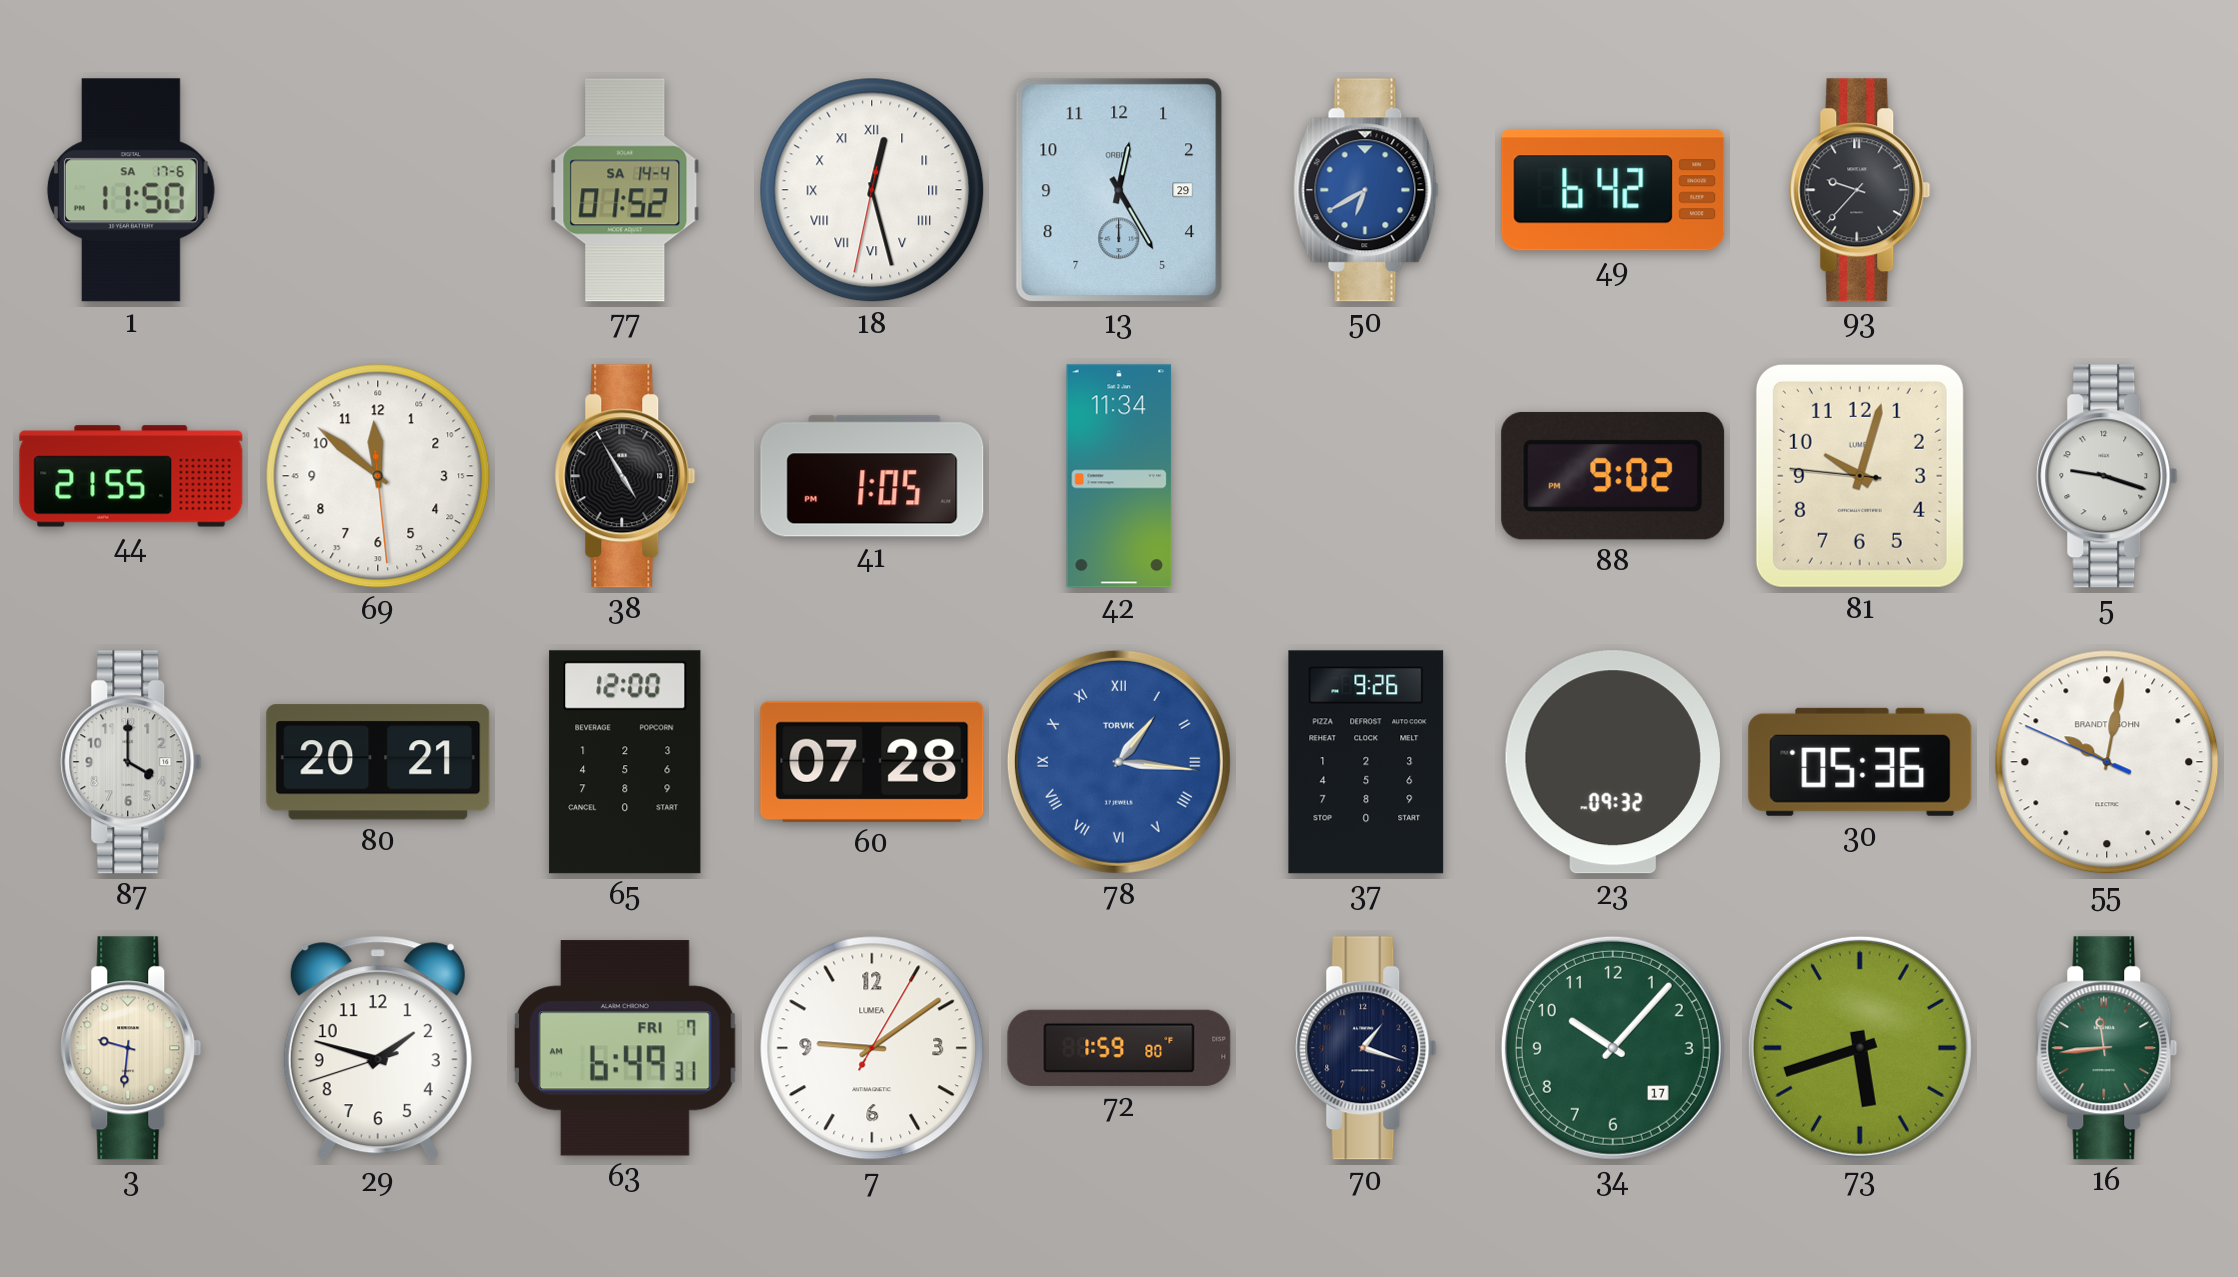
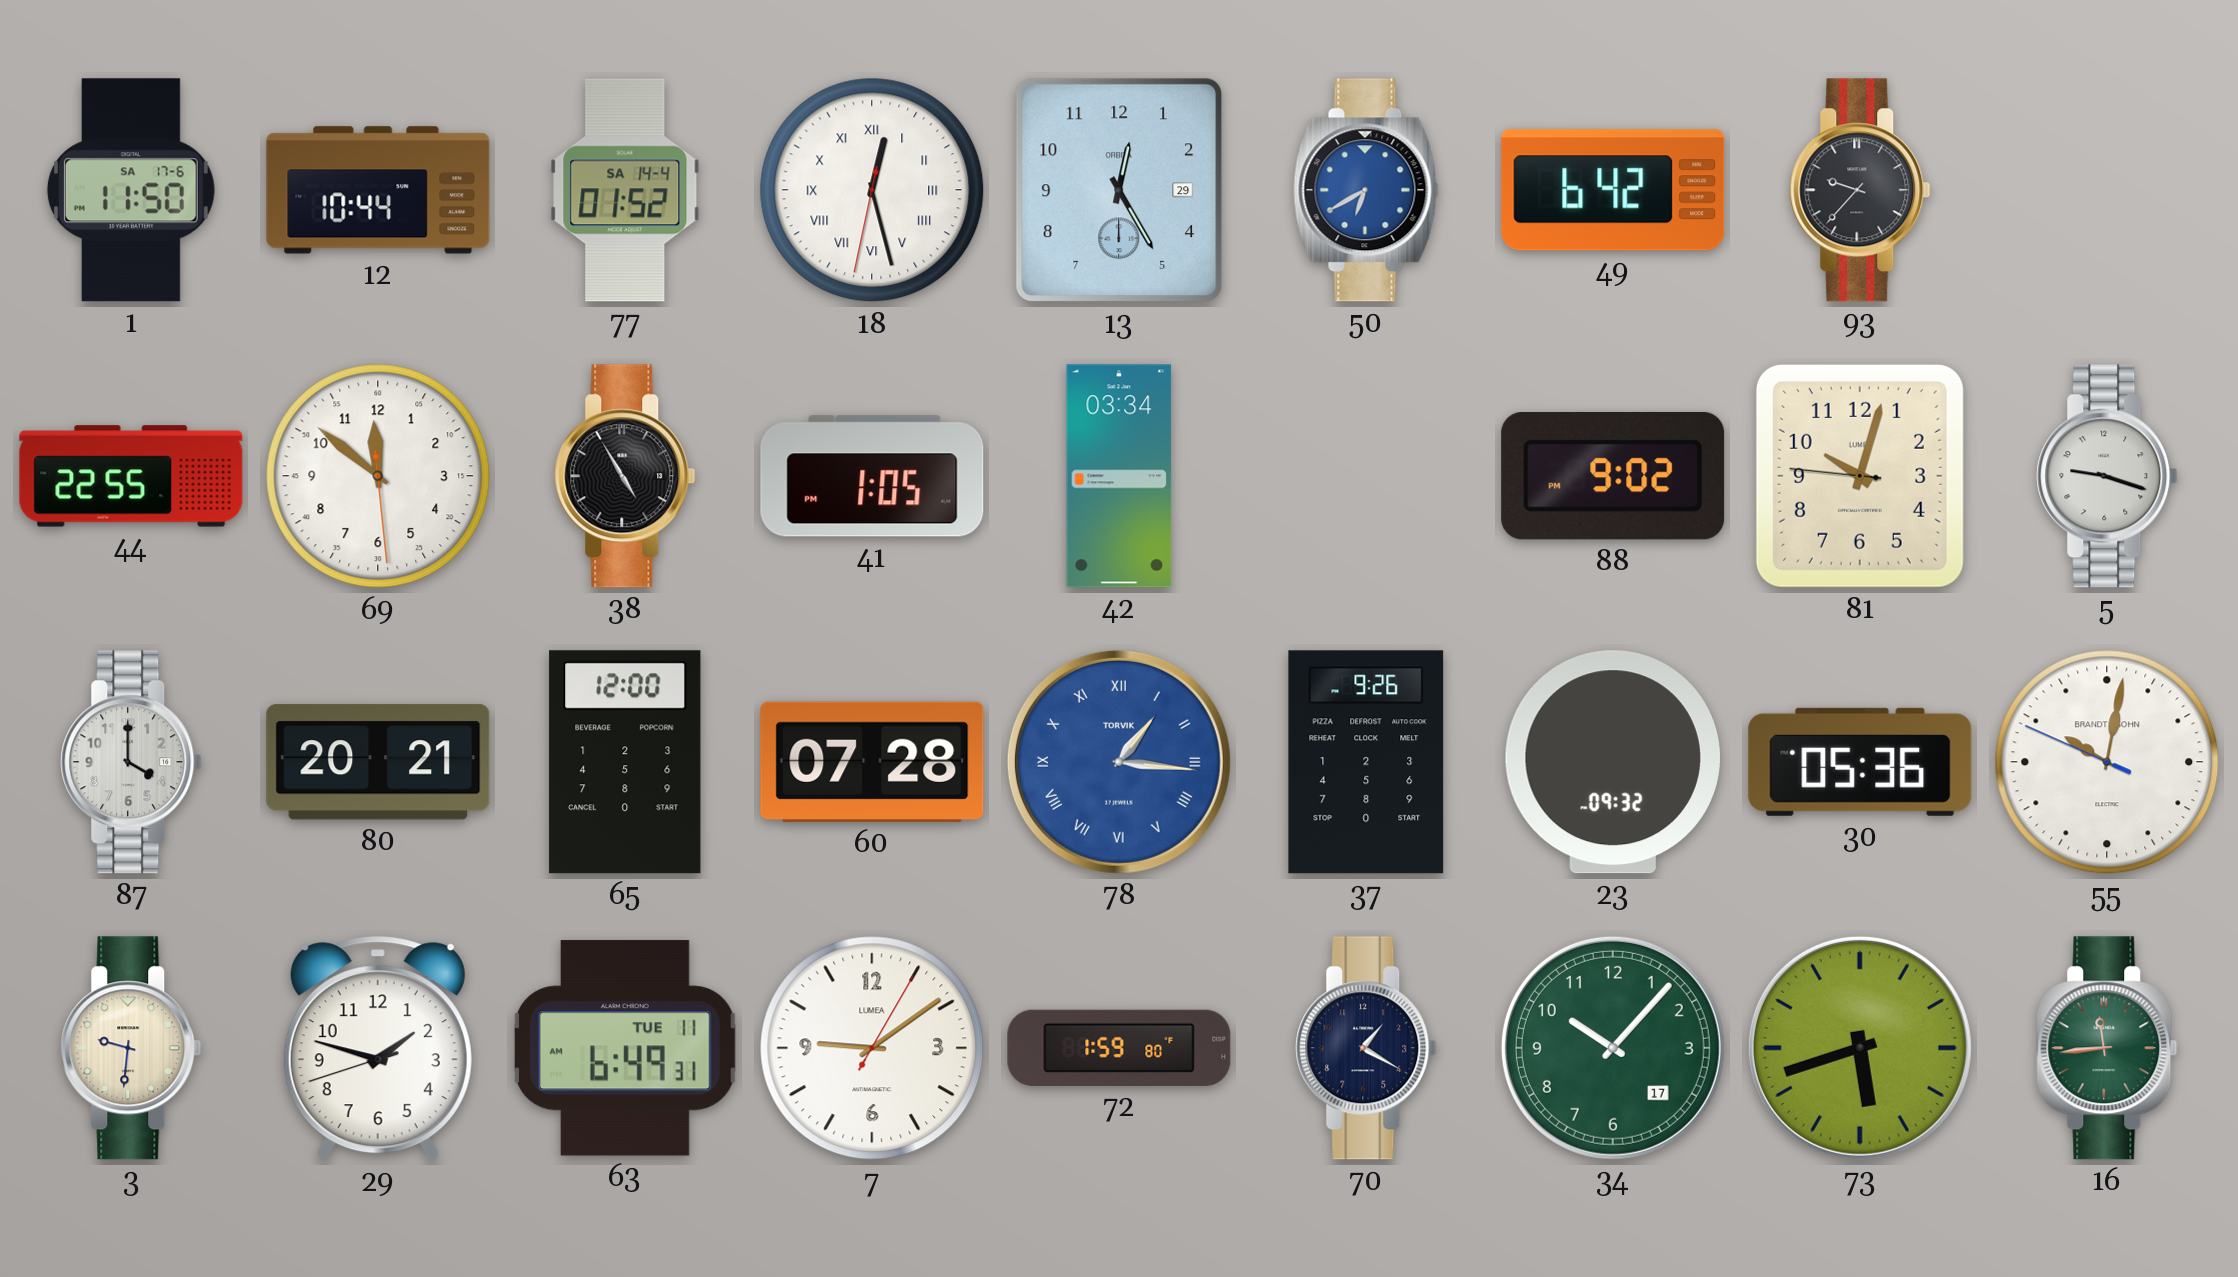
12: none -> 10:44
44: 21:55 -> 22:55
42: 11:34 -> 03:34
63 date: FRI 7 -> TUE 11
70: 1:18 -> 1:20
